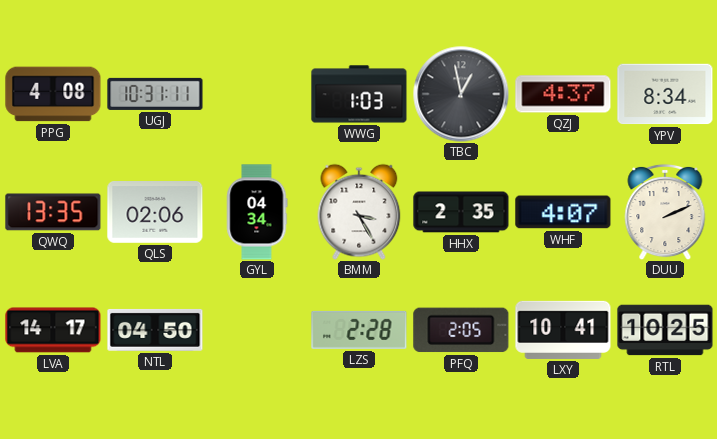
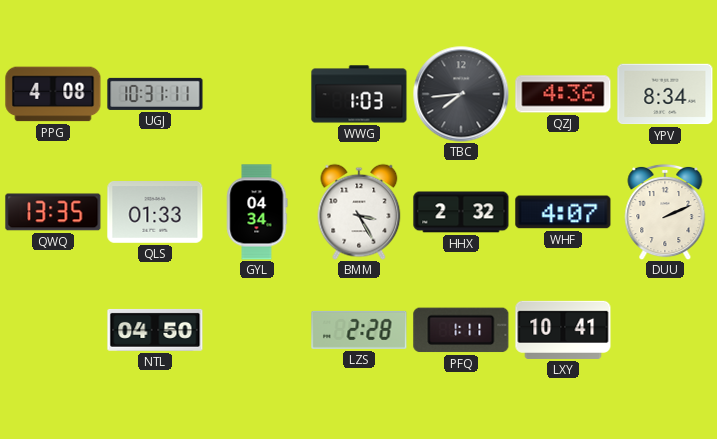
TBC: 12:58 -> 7:44
QZJ: 4:37 -> 4:36
QLS: 02:06 -> 01:33
HHX: 2:35 -> 2:32
LVA: 14:17 -> none
PFQ: 2:05 -> 1:11
RTL: 10:25 -> none
